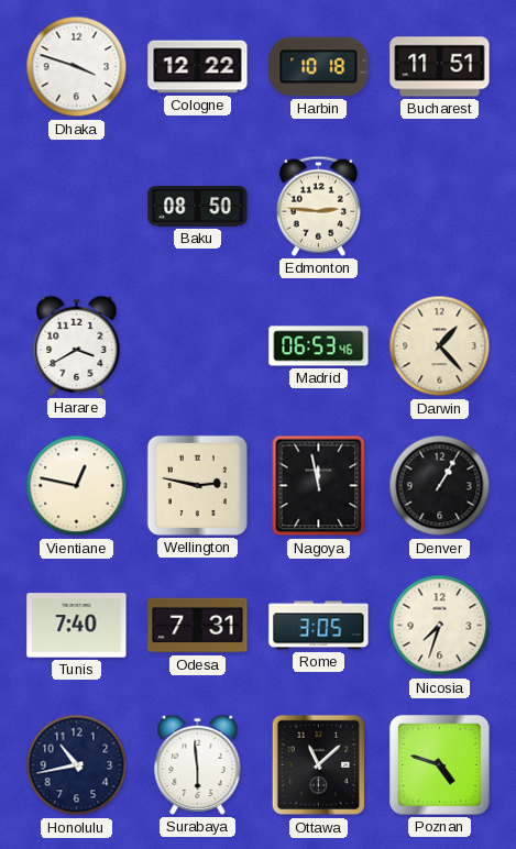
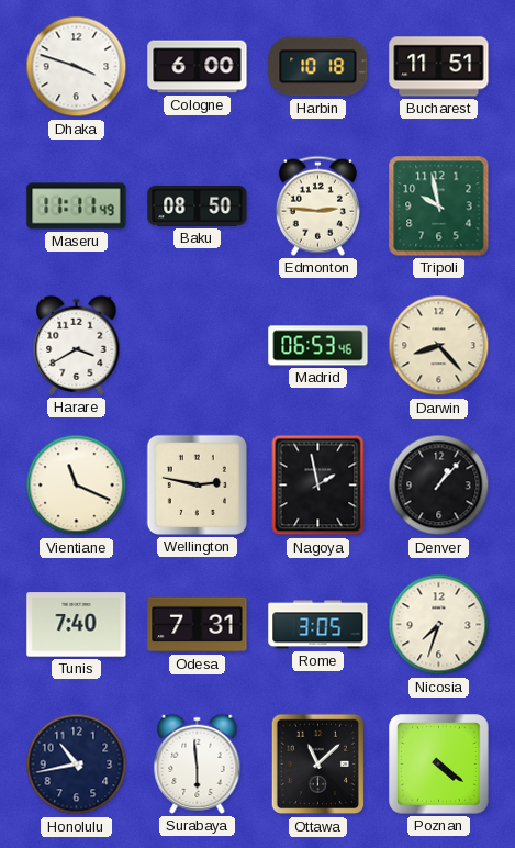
Cologne: 12:22 -> 6:00
Maseru: none -> 11:11
Tripoli: none -> 9:58
Darwin: 1:23 -> 8:23
Vientiane: 12:47 -> 11:19
Nagoya: 11:58 -> 1:58
Denver: 1:05 -> 1:07
Poznan: 4:48 -> 4:21
